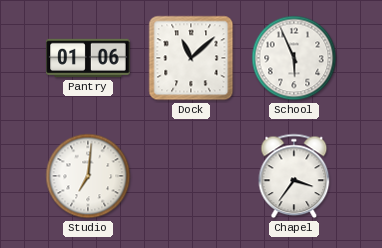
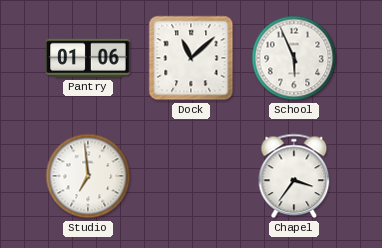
Studio: 7:01 -> 6:59
